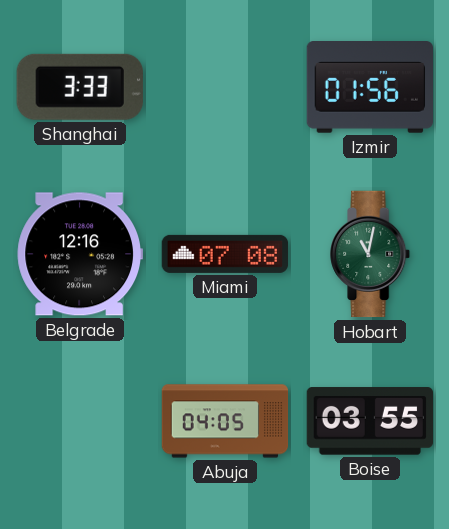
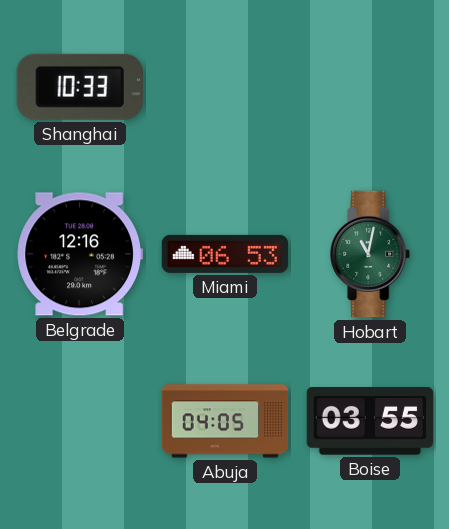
Shanghai: 3:33 -> 10:33
Izmir: 01:56 -> none
Miami: 07:08 -> 06:53
